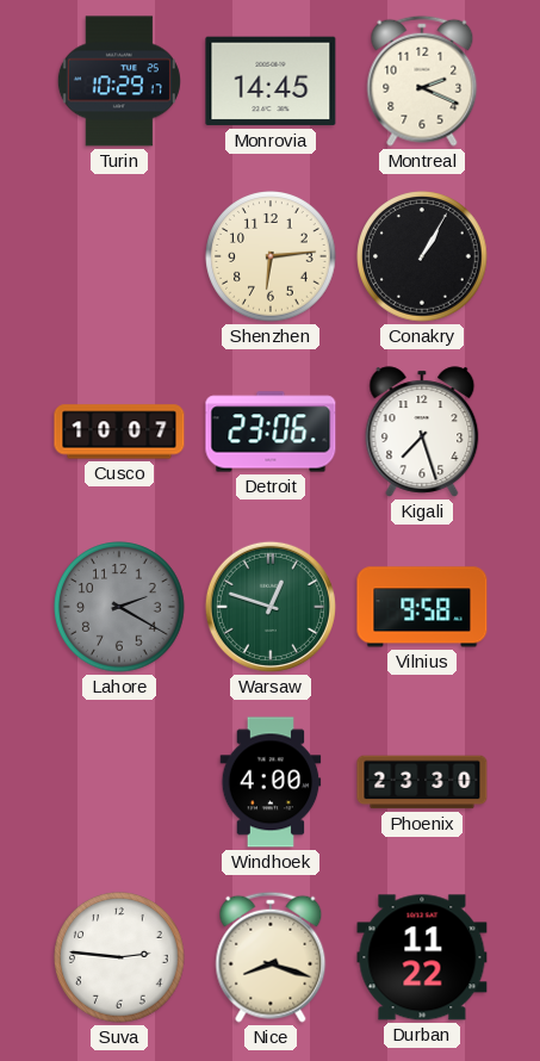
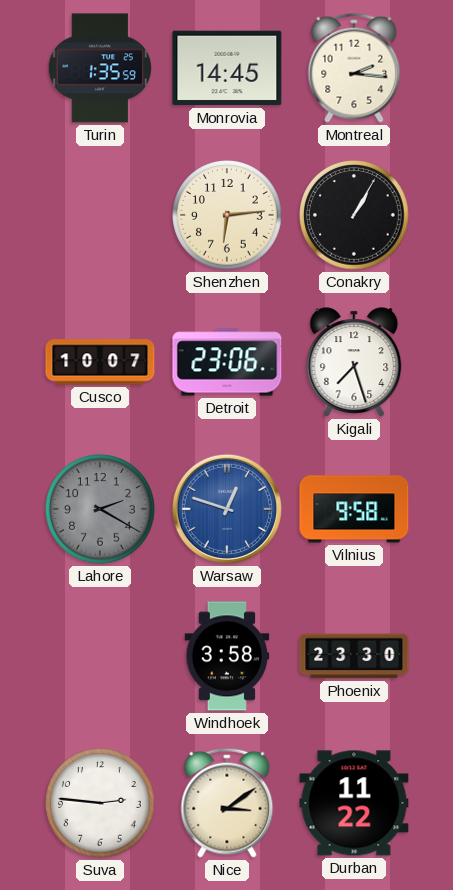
Turin: 10:29 -> 1:35
Montreal: 2:19 -> 2:16
Warsaw dial: green -> blue
Windhoek: 4:00 -> 3:58
Nice: 8:18 -> 3:09
